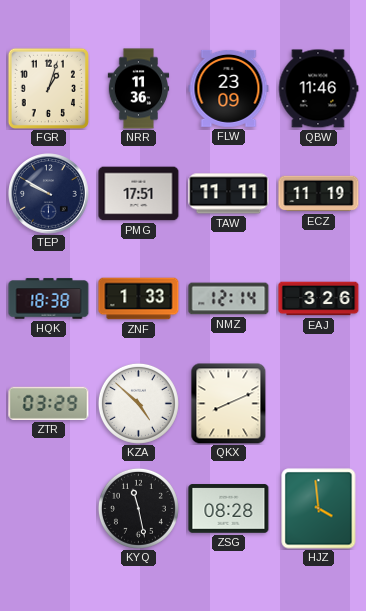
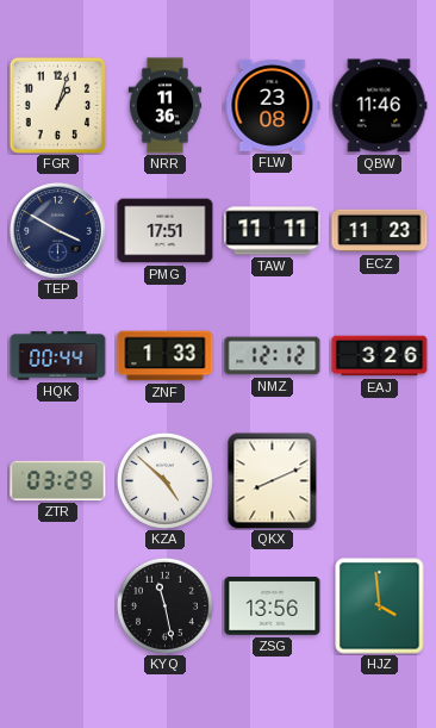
FLW: 23:09 -> 23:08
TEP: 9:50 -> 3:50
ECZ: 11:19 -> 11:23
HQK: 18:38 -> 00:44
NMZ: 12:14 -> 12:12
ZSG: 08:28 -> 13:56
